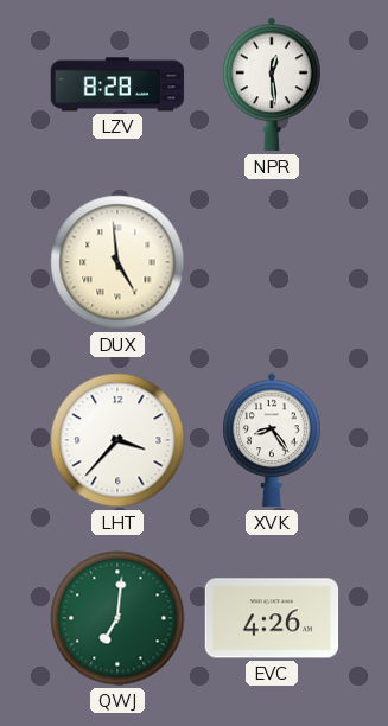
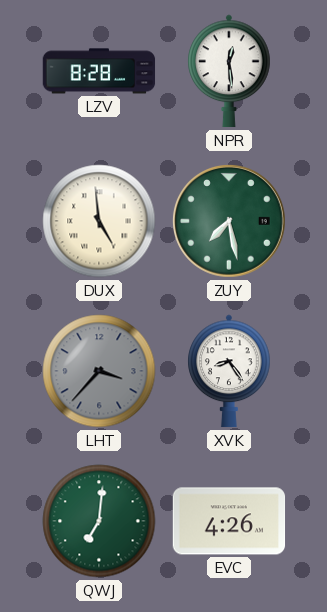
ZUY: none -> 7:28
LHT dial: white -> grey
